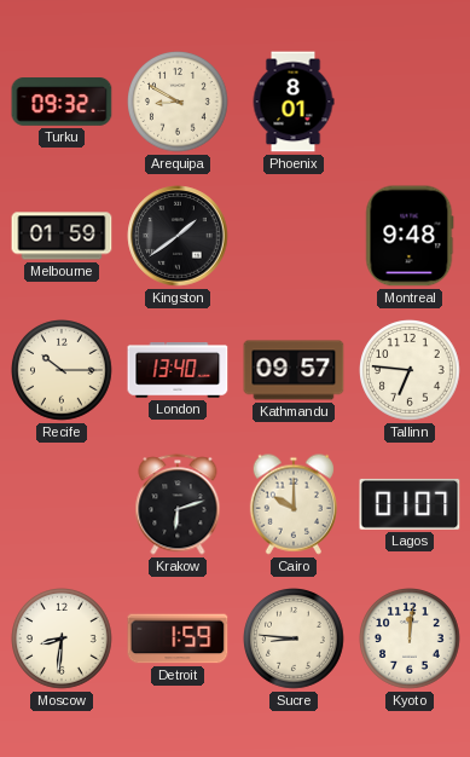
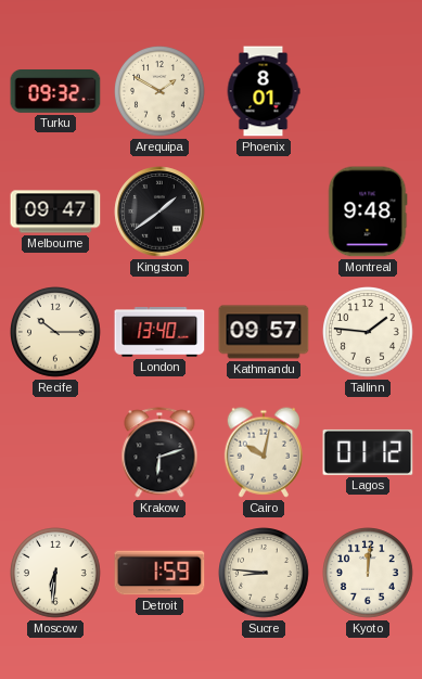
Arequipa: 8:50 -> 1:50
Melbourne: 01:59 -> 09:47
Tallinn: 6:46 -> 1:46
Cairo: 10:00 -> 10:02
Lagos: 01:07 -> 01:12
Moscow: 8:31 -> 6:31
